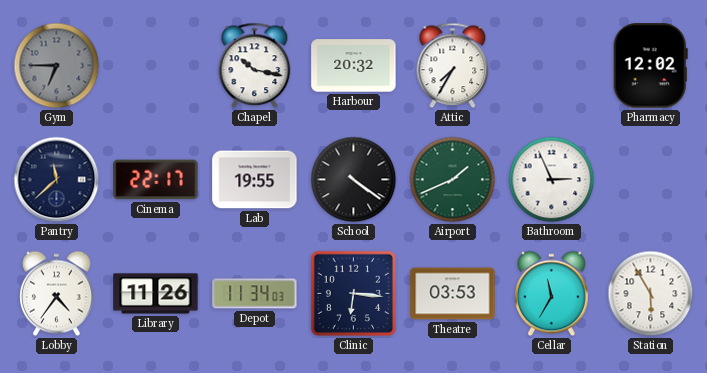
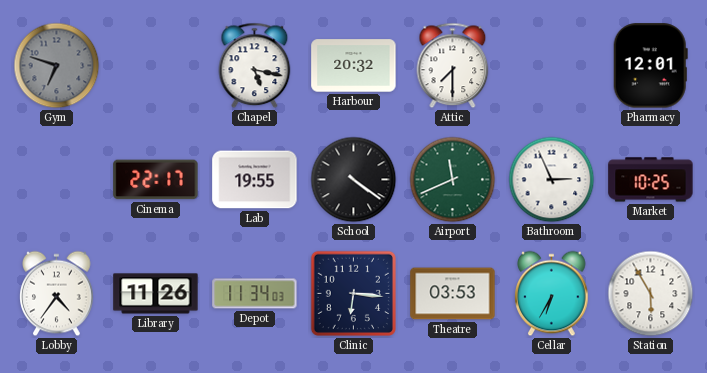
Gym: 6:45 -> 6:48
Chapel: 10:17 -> 5:17
Attic: 7:35 -> 7:30
Pharmacy: 12:02 -> 12:01
Pantry: 11:38 -> none
Airport: 1:41 -> 11:41
Market: none -> 10:25
Cellar: 11:35 -> 6:35
